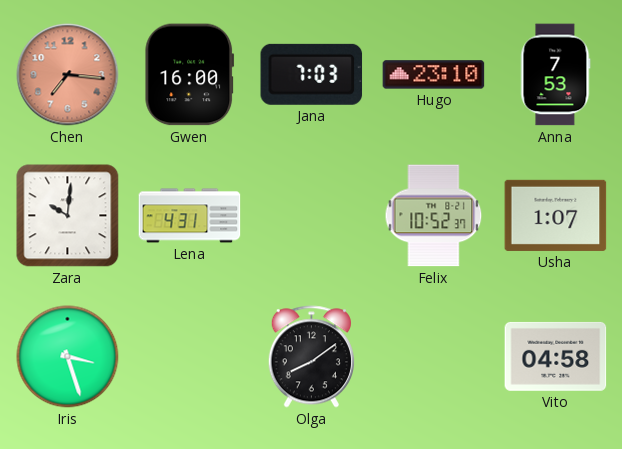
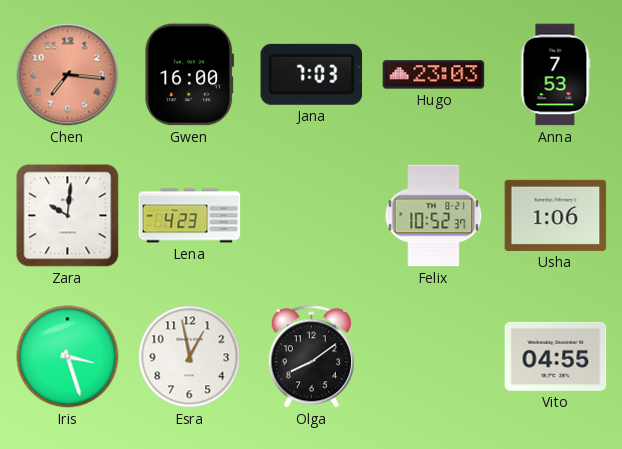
Hugo: 23:10 -> 23:03
Lena: 4:31 -> 4:23
Usha: 1:07 -> 1:06
Esra: none -> 12:58
Vito: 04:58 -> 04:55
